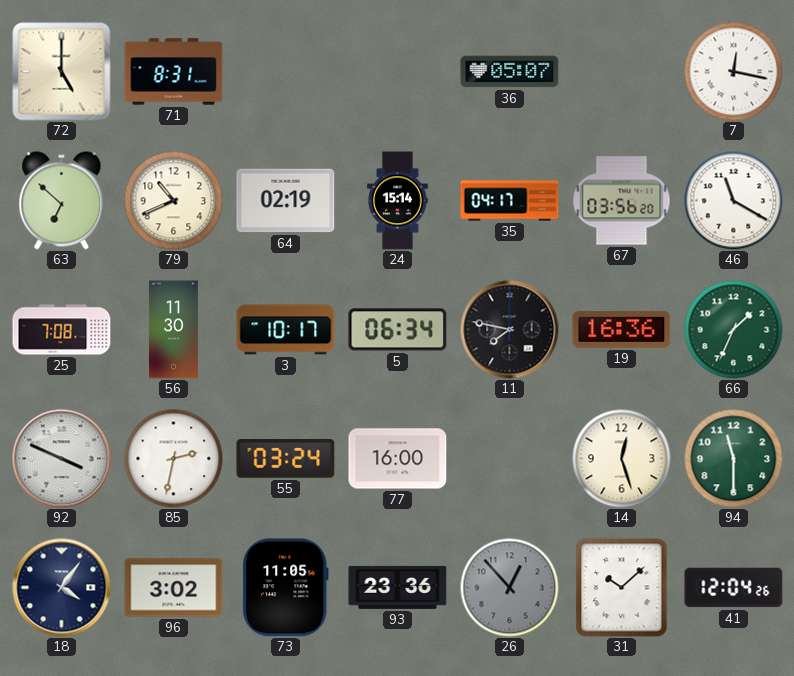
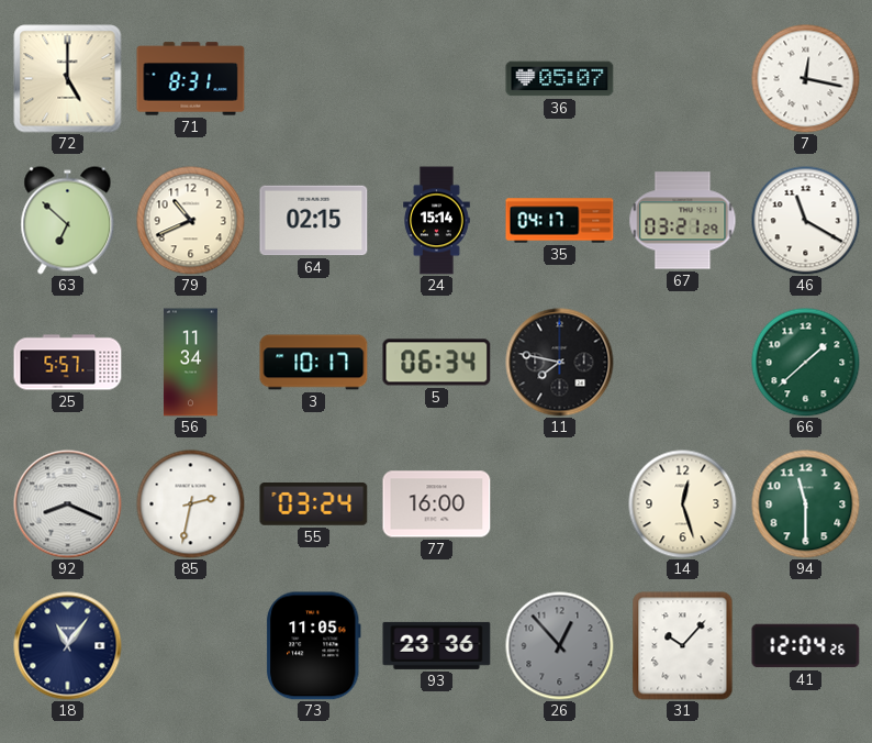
64: 02:19 -> 02:15
67: 03:56 -> 03:21
25: 7:08 -> 5:57
56: 11:30 -> 11:34
19: 16:36 -> none
66: 1:34 -> 1:38
92: 3:49 -> 8:19
18: 4:06 -> 11:06
96: 3:02 -> none
31: 10:08 -> 10:07
